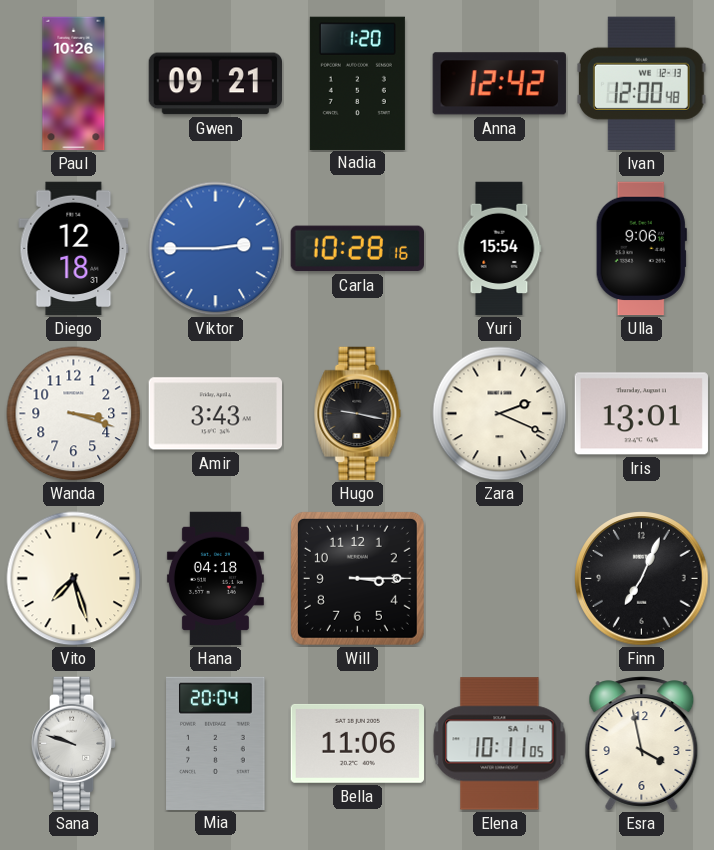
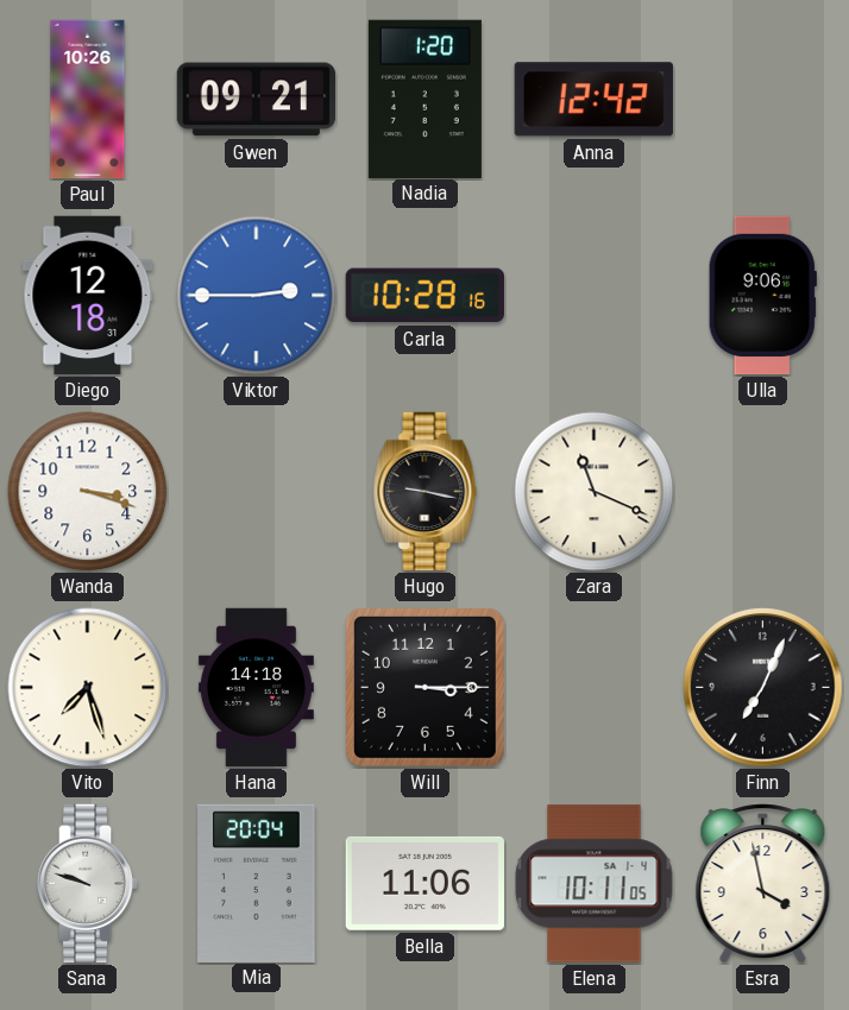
Ivan: 12:00 -> none
Yuri: 15:54 -> none
Amir: 3:43 -> none
Zara: 2:19 -> 11:19
Iris: 13:01 -> none
Hana: 04:18 -> 14:18
